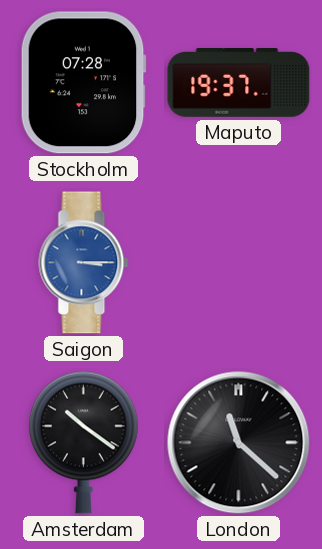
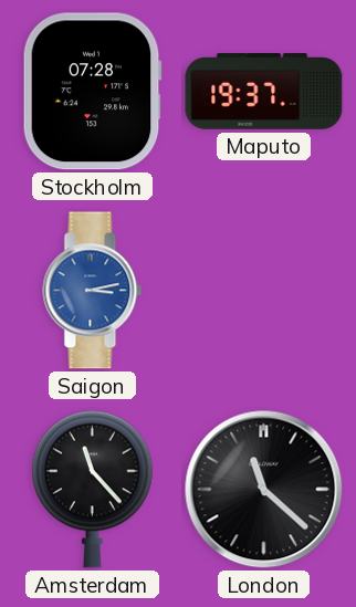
Saigon: 3:15 -> 3:13
Amsterdam: 10:21 -> 11:23
